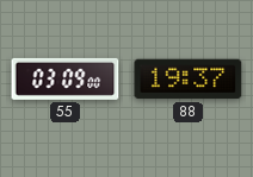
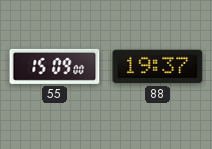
55: 03:09 -> 15:09
